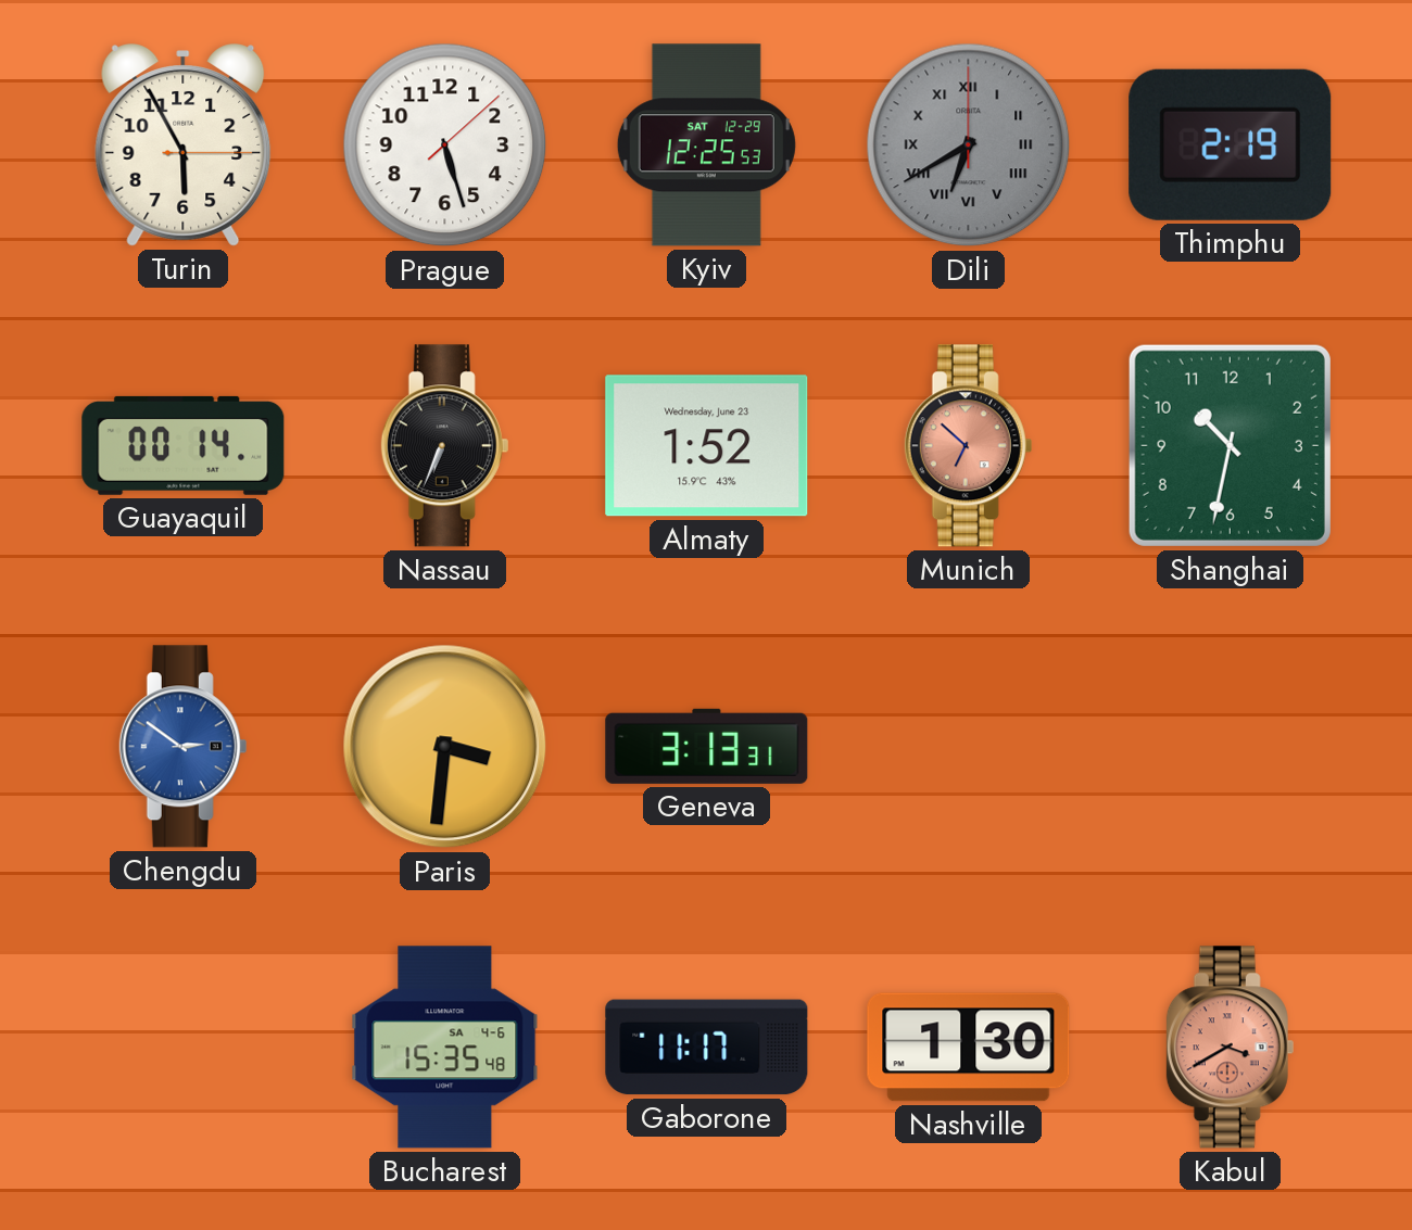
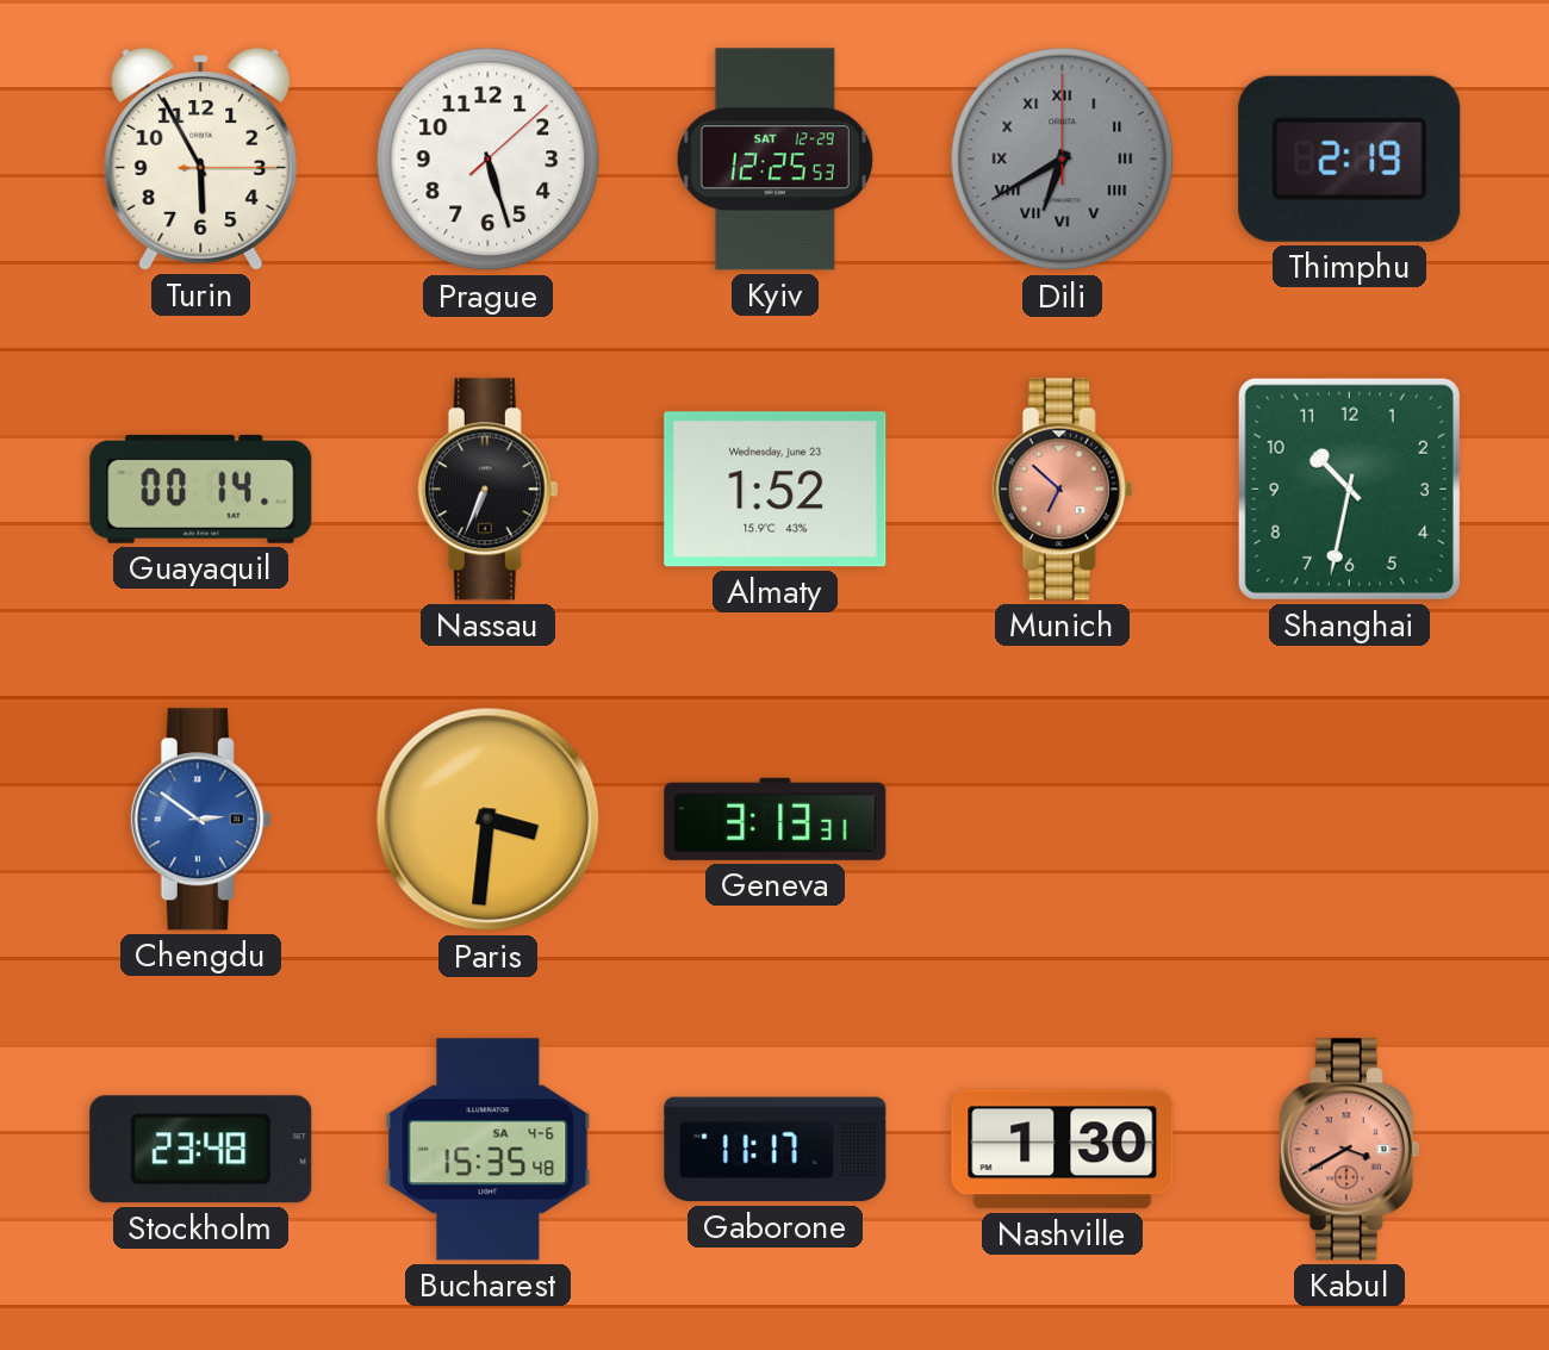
Stockholm: none -> 23:48
